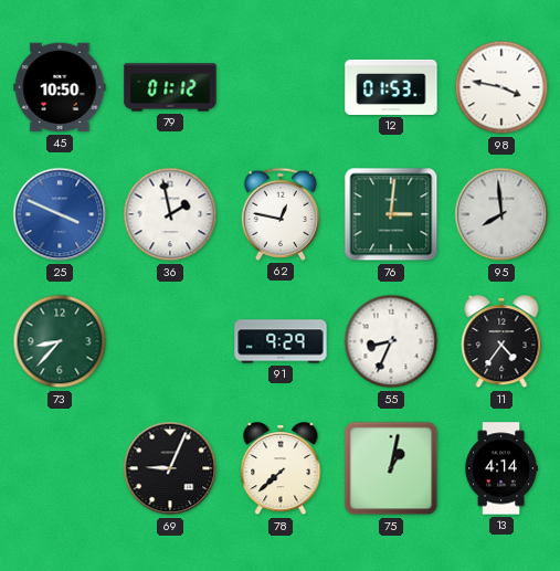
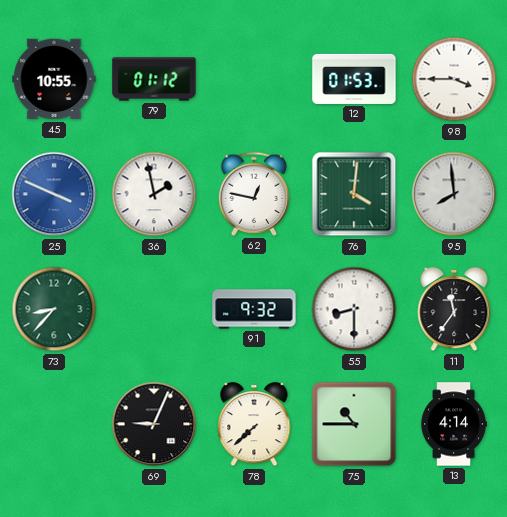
45: 10:50 -> 10:55
98: 3:47 -> 3:45
76: 3:01 -> 4:01
91: 9:29 -> 9:32
55: 8:34 -> 8:30
11: 4:36 -> 11:36
75: 1:02 -> 10:45
